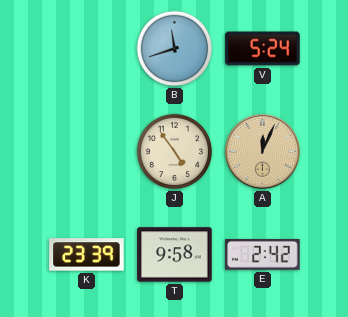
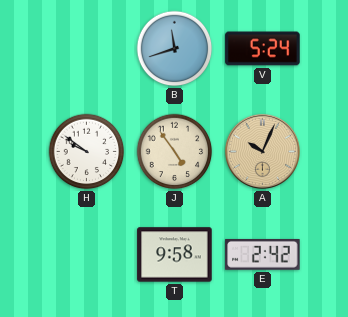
H: none -> 9:51
A: 12:04 -> 10:04
K: 23:39 -> none
